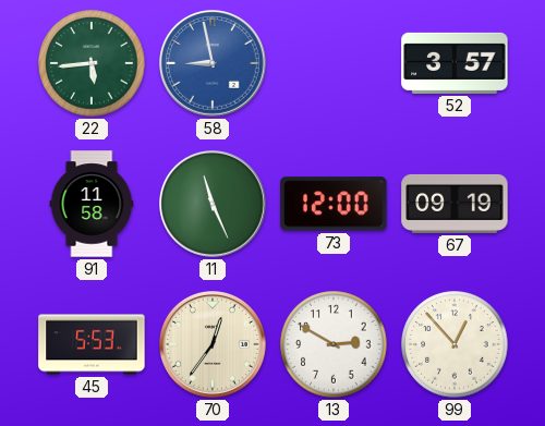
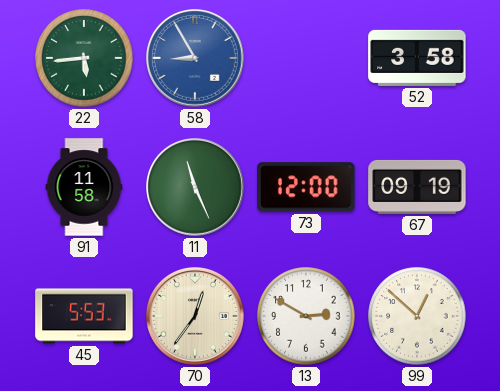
58: 8:58 -> 8:55
52: 3:57 -> 3:58
99: 12:53 -> 12:52
